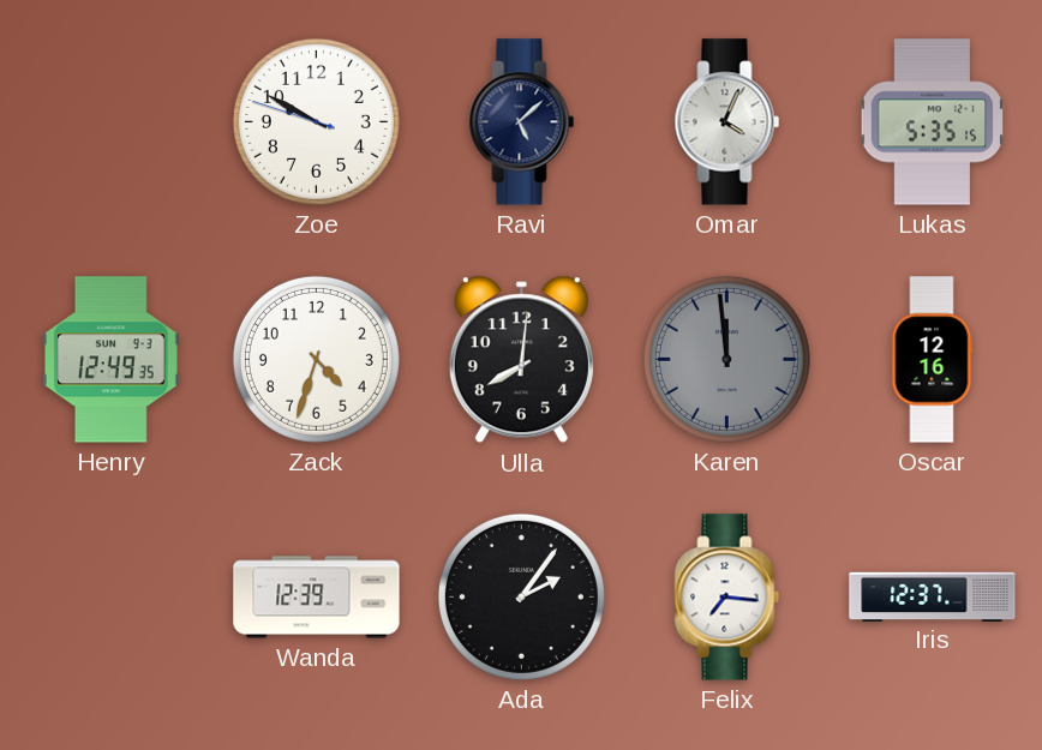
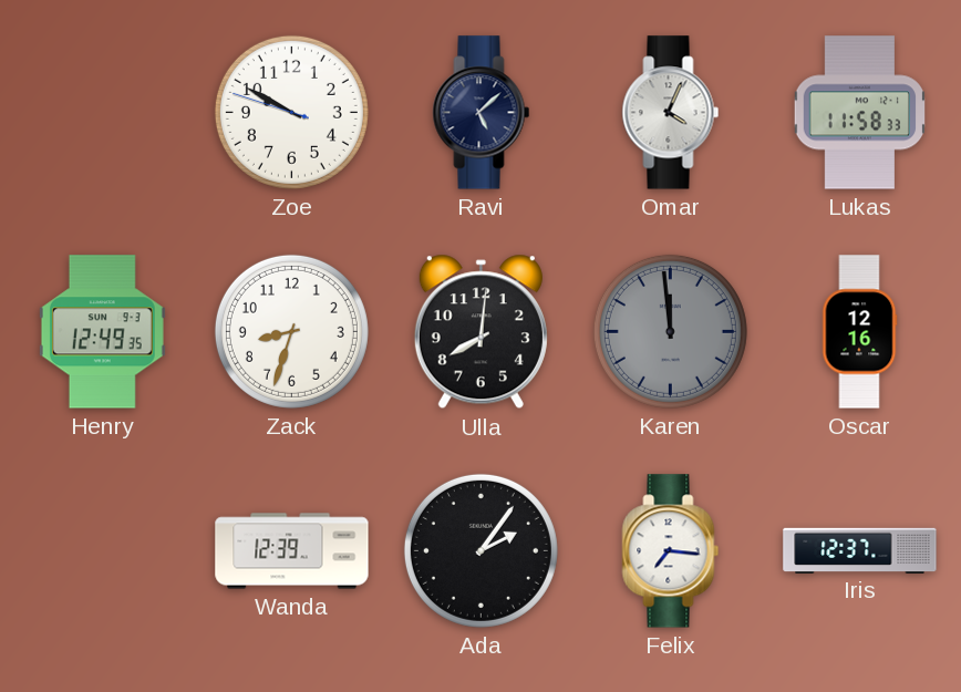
Lukas: 5:35 -> 11:58
Zack: 4:33 -> 8:33
